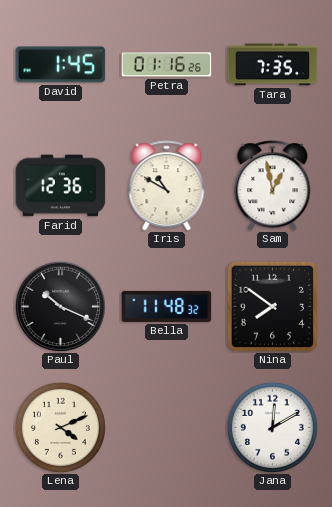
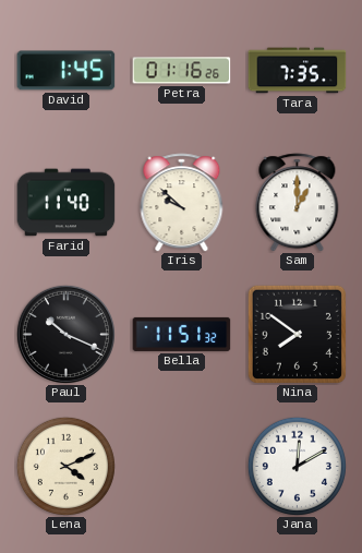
Farid: 12:36 -> 11:40
Iris: 10:50 -> 9:52
Sam: 12:58 -> 1:00
Bella: 11:48 -> 11:51
